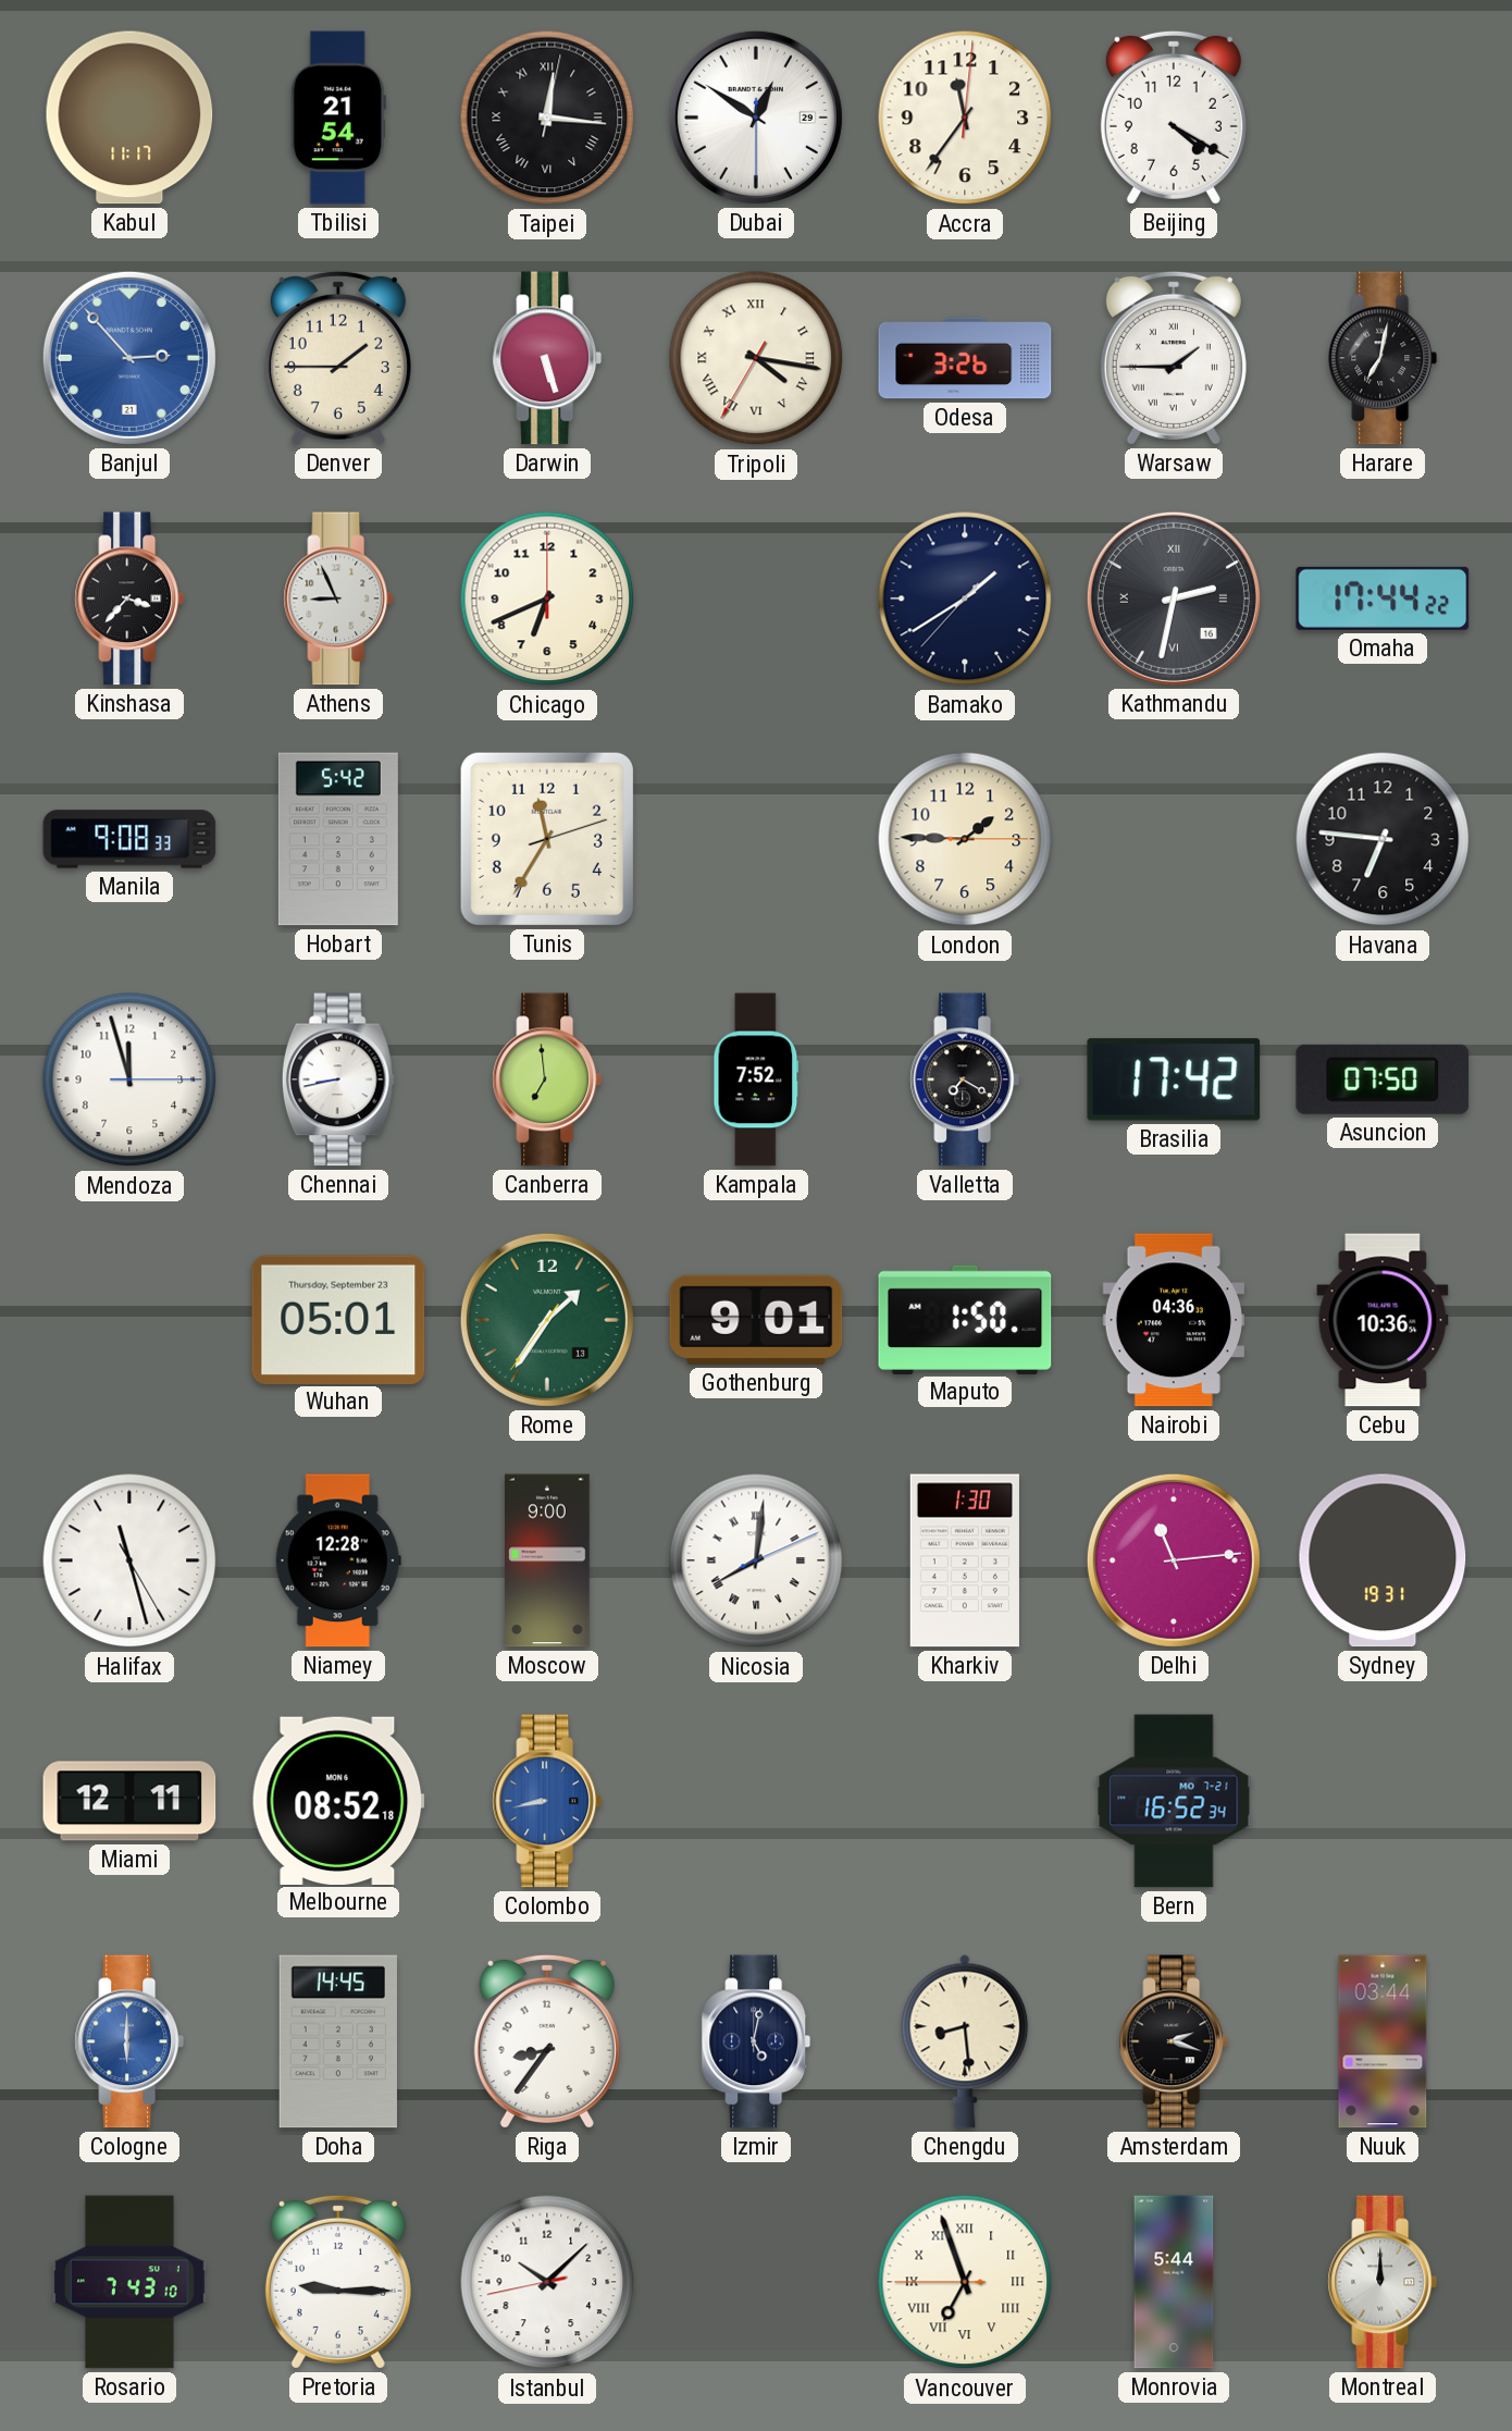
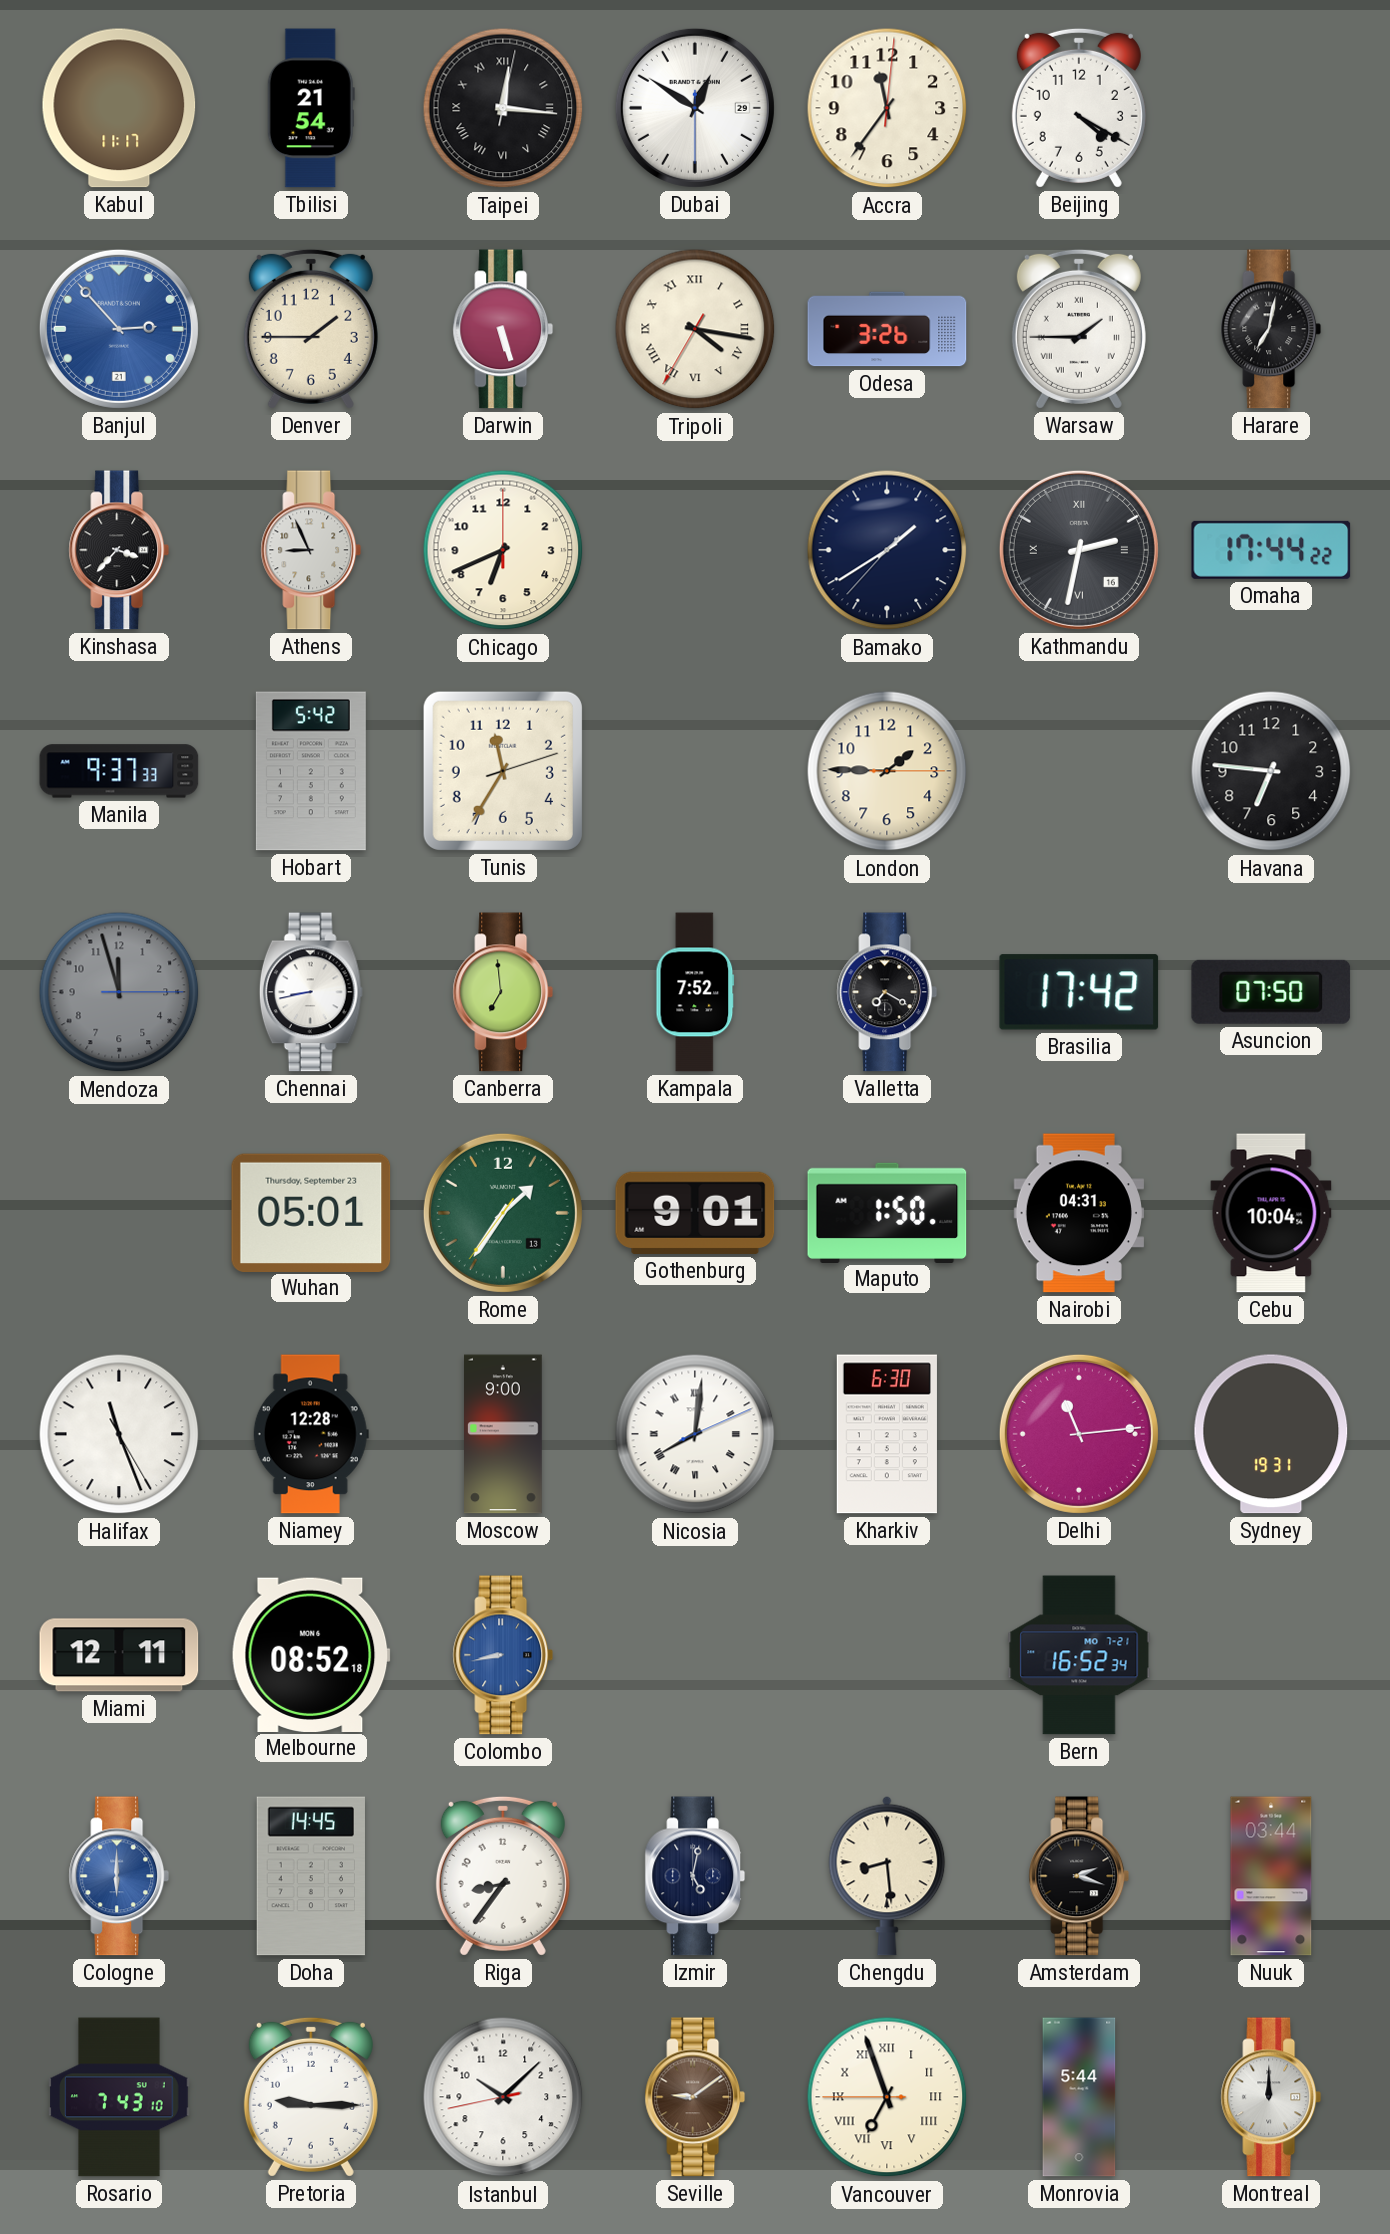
Manila: 9:08 -> 9:37
Mendoza dial: white -> grey
Nairobi: 04:36 -> 04:31
Cebu: 10:36 -> 10:04
Halifax: 11:27 -> 11:26
Kharkiv: 1:30 -> 6:30
Seville: none -> 9:09
